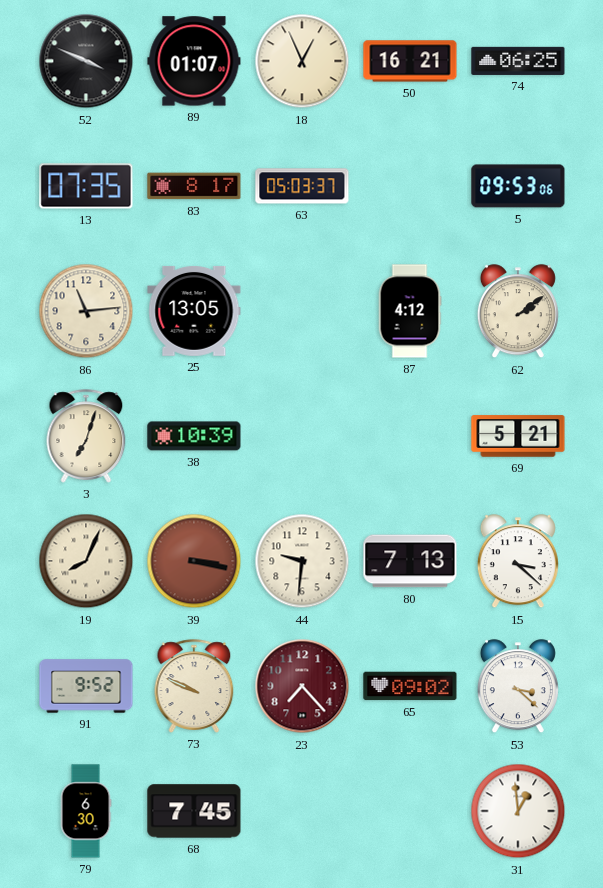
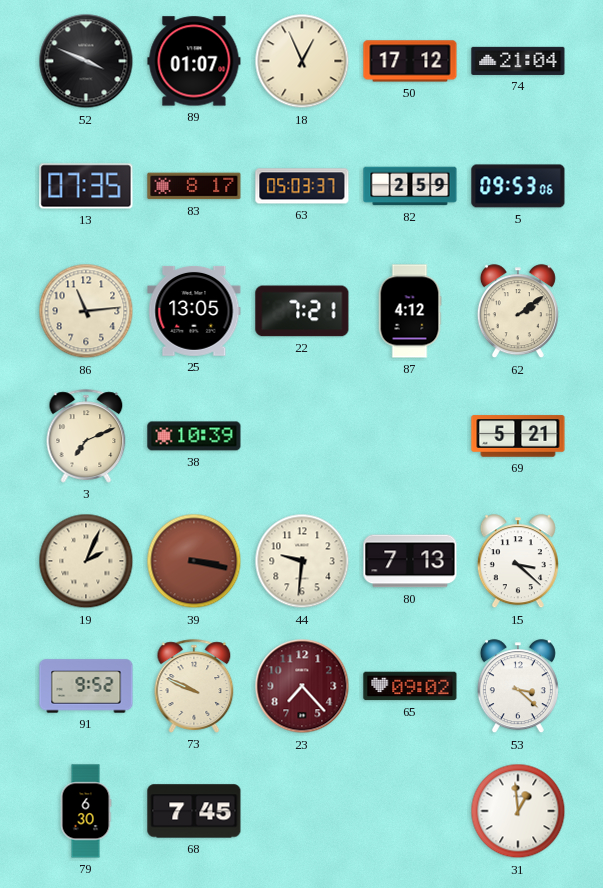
50: 16:21 -> 17:12
74: 06:25 -> 21:04
82: none -> 2:59
22: none -> 7:21
3: 7:03 -> 7:11
19: 8:04 -> 2:04
